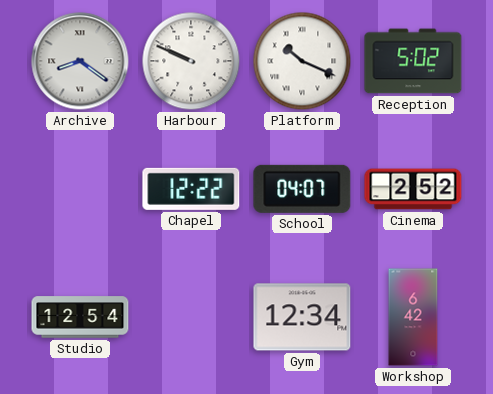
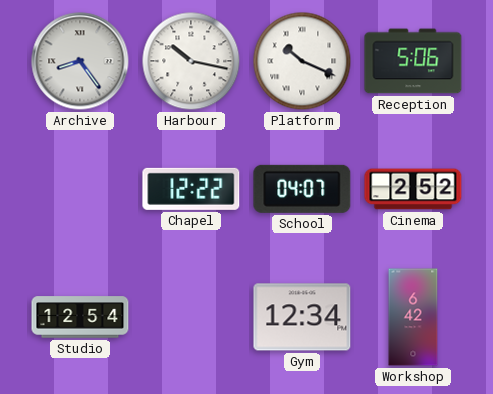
Archive: 8:21 -> 8:24
Harbour: 9:49 -> 10:17
Reception: 5:02 -> 5:06
